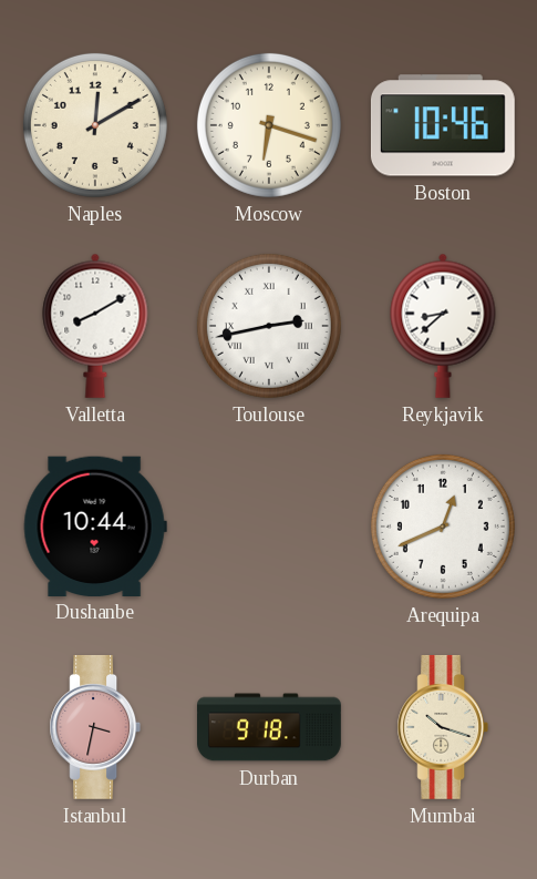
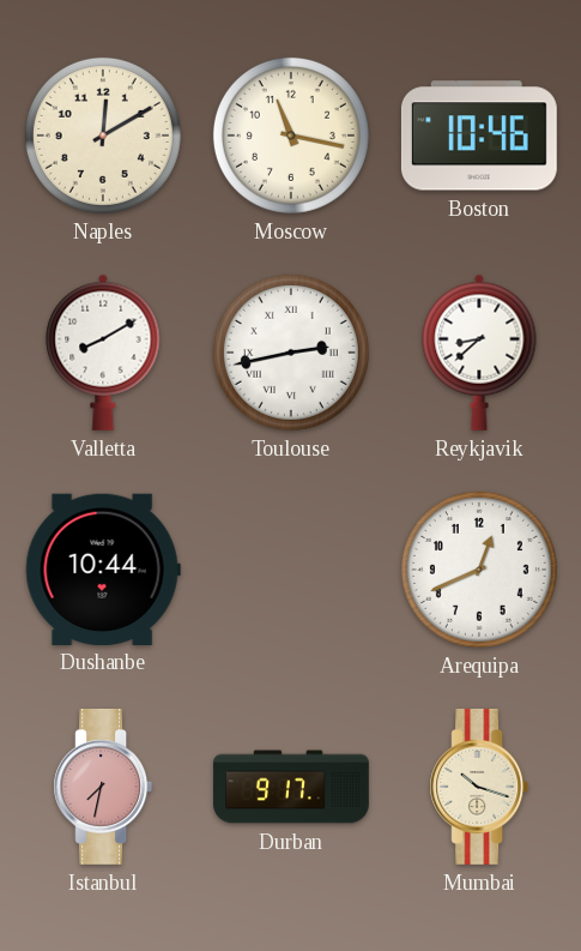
Moscow: 6:18 -> 11:17
Istanbul: 3:32 -> 7:32
Durban: 9:18 -> 9:17
